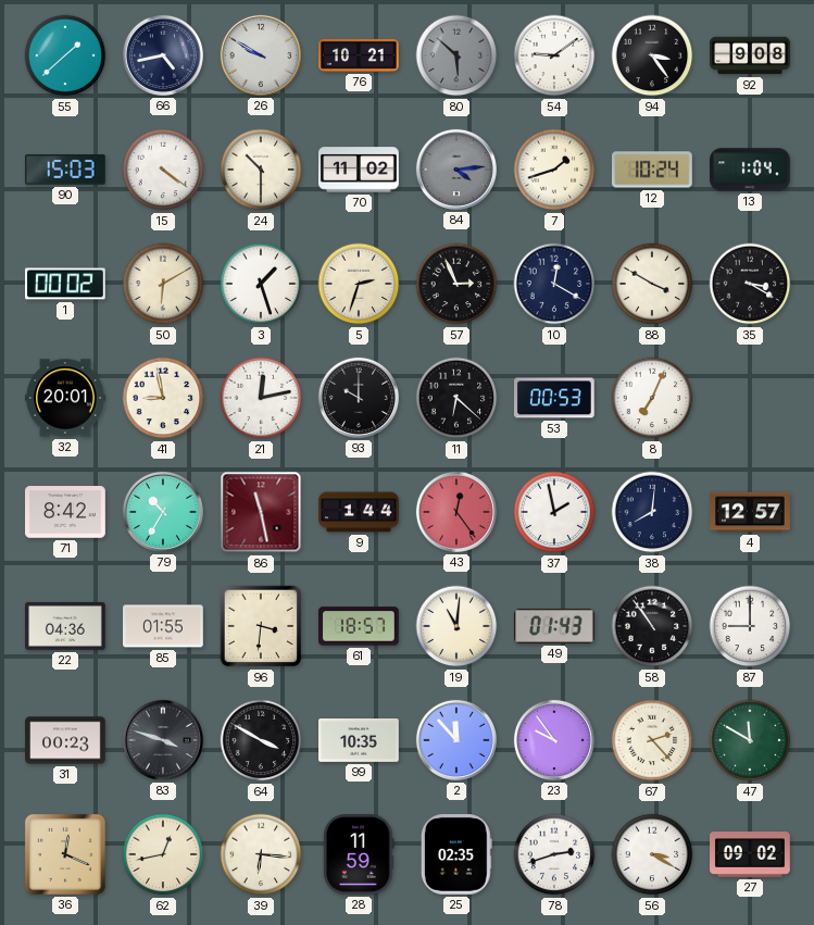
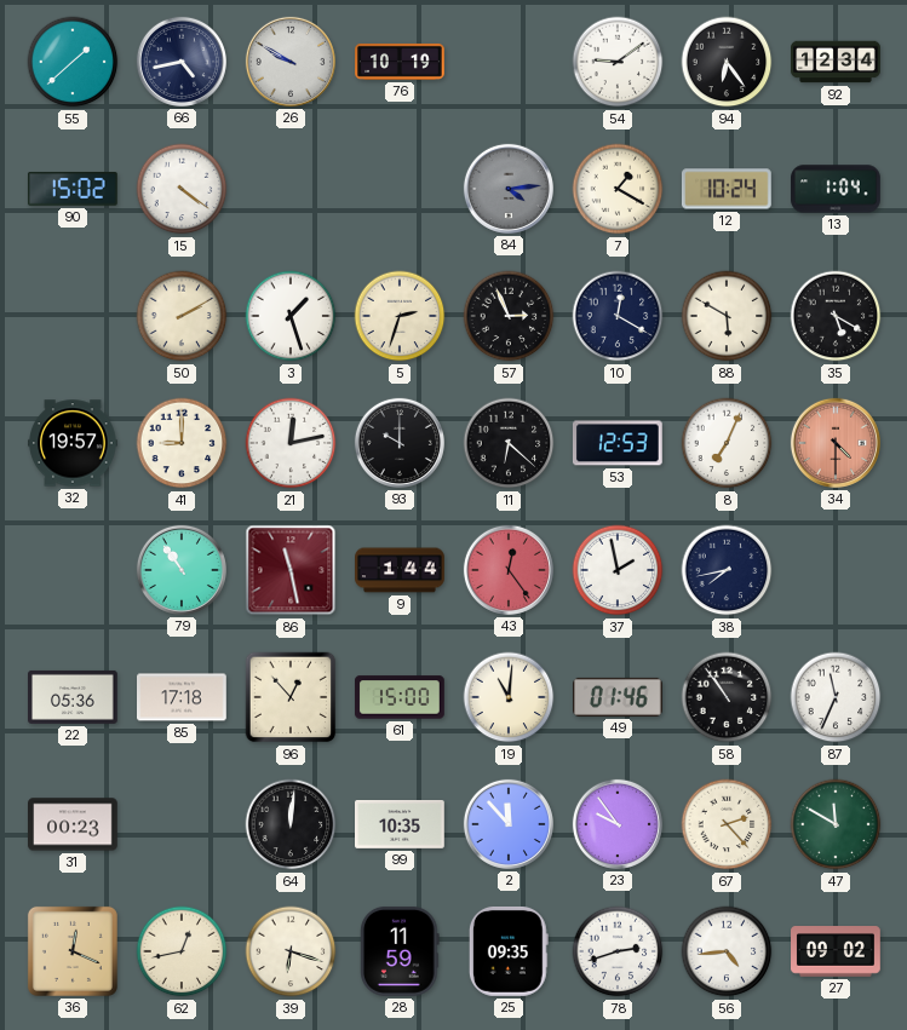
76: 10:21 -> 10:19
80: 5:52 -> none
94: 3:24 -> 6:24
92: 9:08 -> 12:34
90: 15:03 -> 15:02
24: 10:30 -> none
70: 11:02 -> none
7: 1:42 -> 1:20
1: 00:02 -> none
50: 6:10 -> 2:10
88: 3:50 -> 5:50
35: 3:20 -> 5:20
32: 20:01 -> 19:57
41: 8:58 -> 9:00
53: 00:53 -> 12:53
34: none -> 4:30
71: 8:42 -> none
79: 10:35 -> 10:54
38: 8:01 -> 7:43
4: 12:57 -> none
22: 04:36 -> 05:36
85: 01:55 -> 17:18
96: 3:31 -> 12:53
61: 18:57 -> 15:00
49: 01:43 -> 01:46
87: 9:00 -> 11:34
83: 3:48 -> none
64: 3:50 -> 12:01
39: 6:16 -> 6:18
25: 02:35 -> 09:35
56: 3:20 -> 4:44
